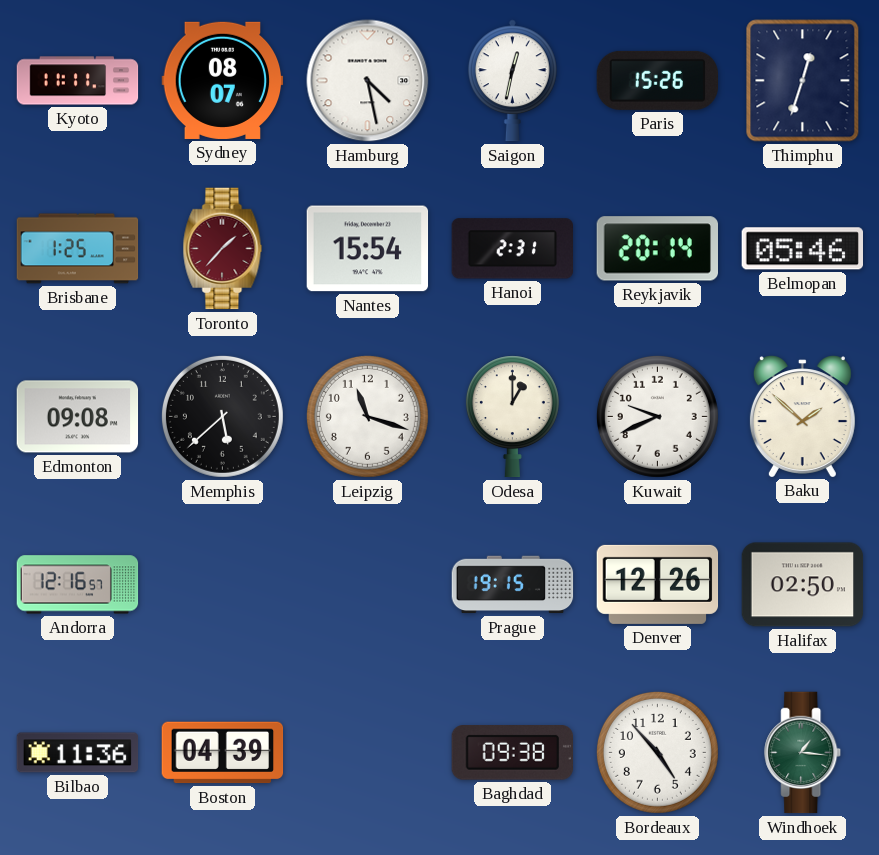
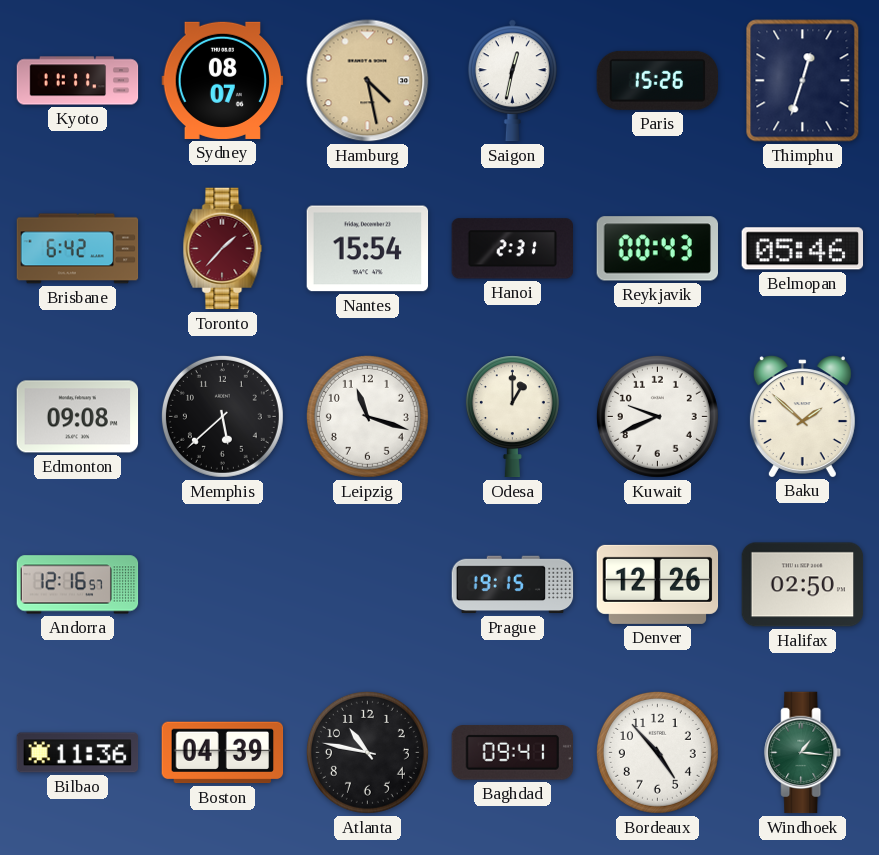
Hamburg dial: white -> champagne
Brisbane: 1:25 -> 6:42
Reykjavik: 20:14 -> 00:43
Atlanta: none -> 10:47
Baghdad: 09:38 -> 09:41
